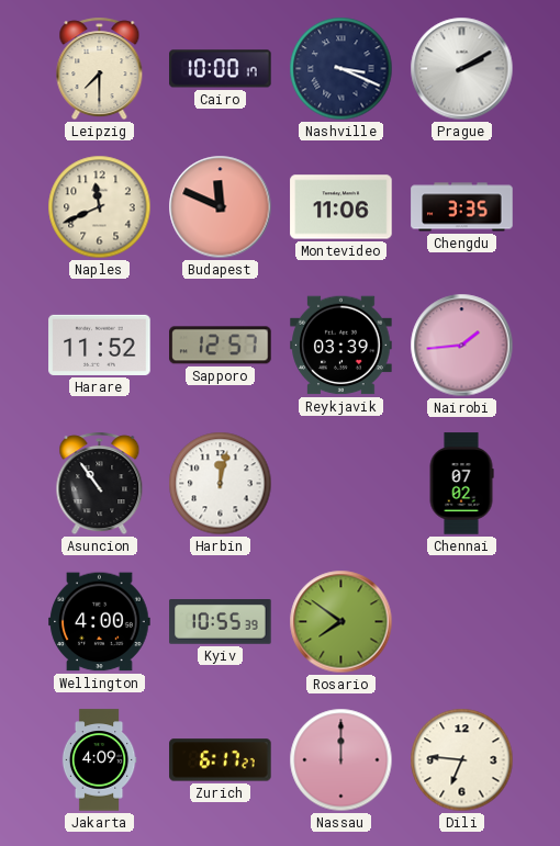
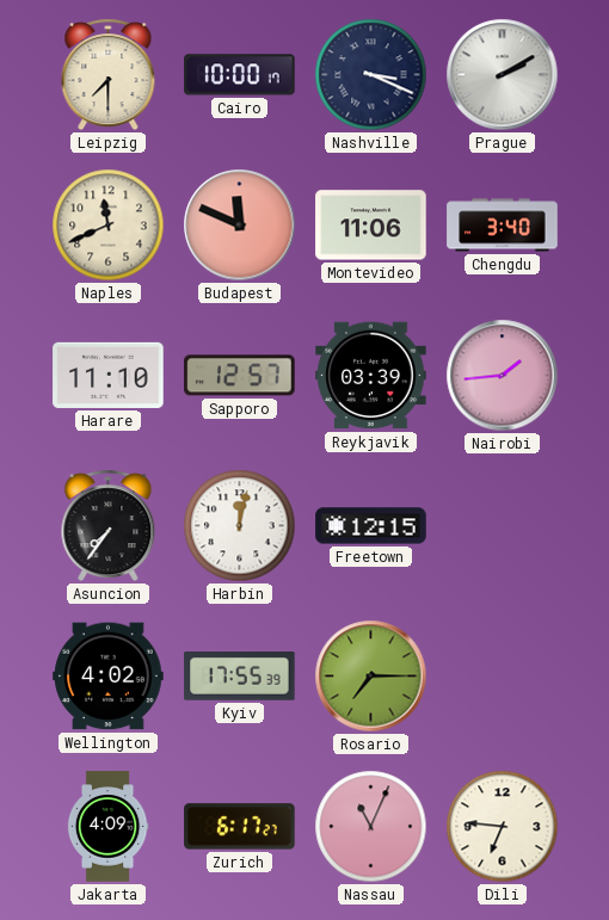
Chengdu: 3:35 -> 3:40
Harare: 11:52 -> 11:10
Asuncion: 10:54 -> 7:36
Freetown: none -> 12:15
Chennai: 07:02 -> none
Wellington: 4:00 -> 4:02
Kyiv: 10:55 -> 17:55
Rosario: 7:51 -> 7:15
Nassau: 12:00 -> 11:04
